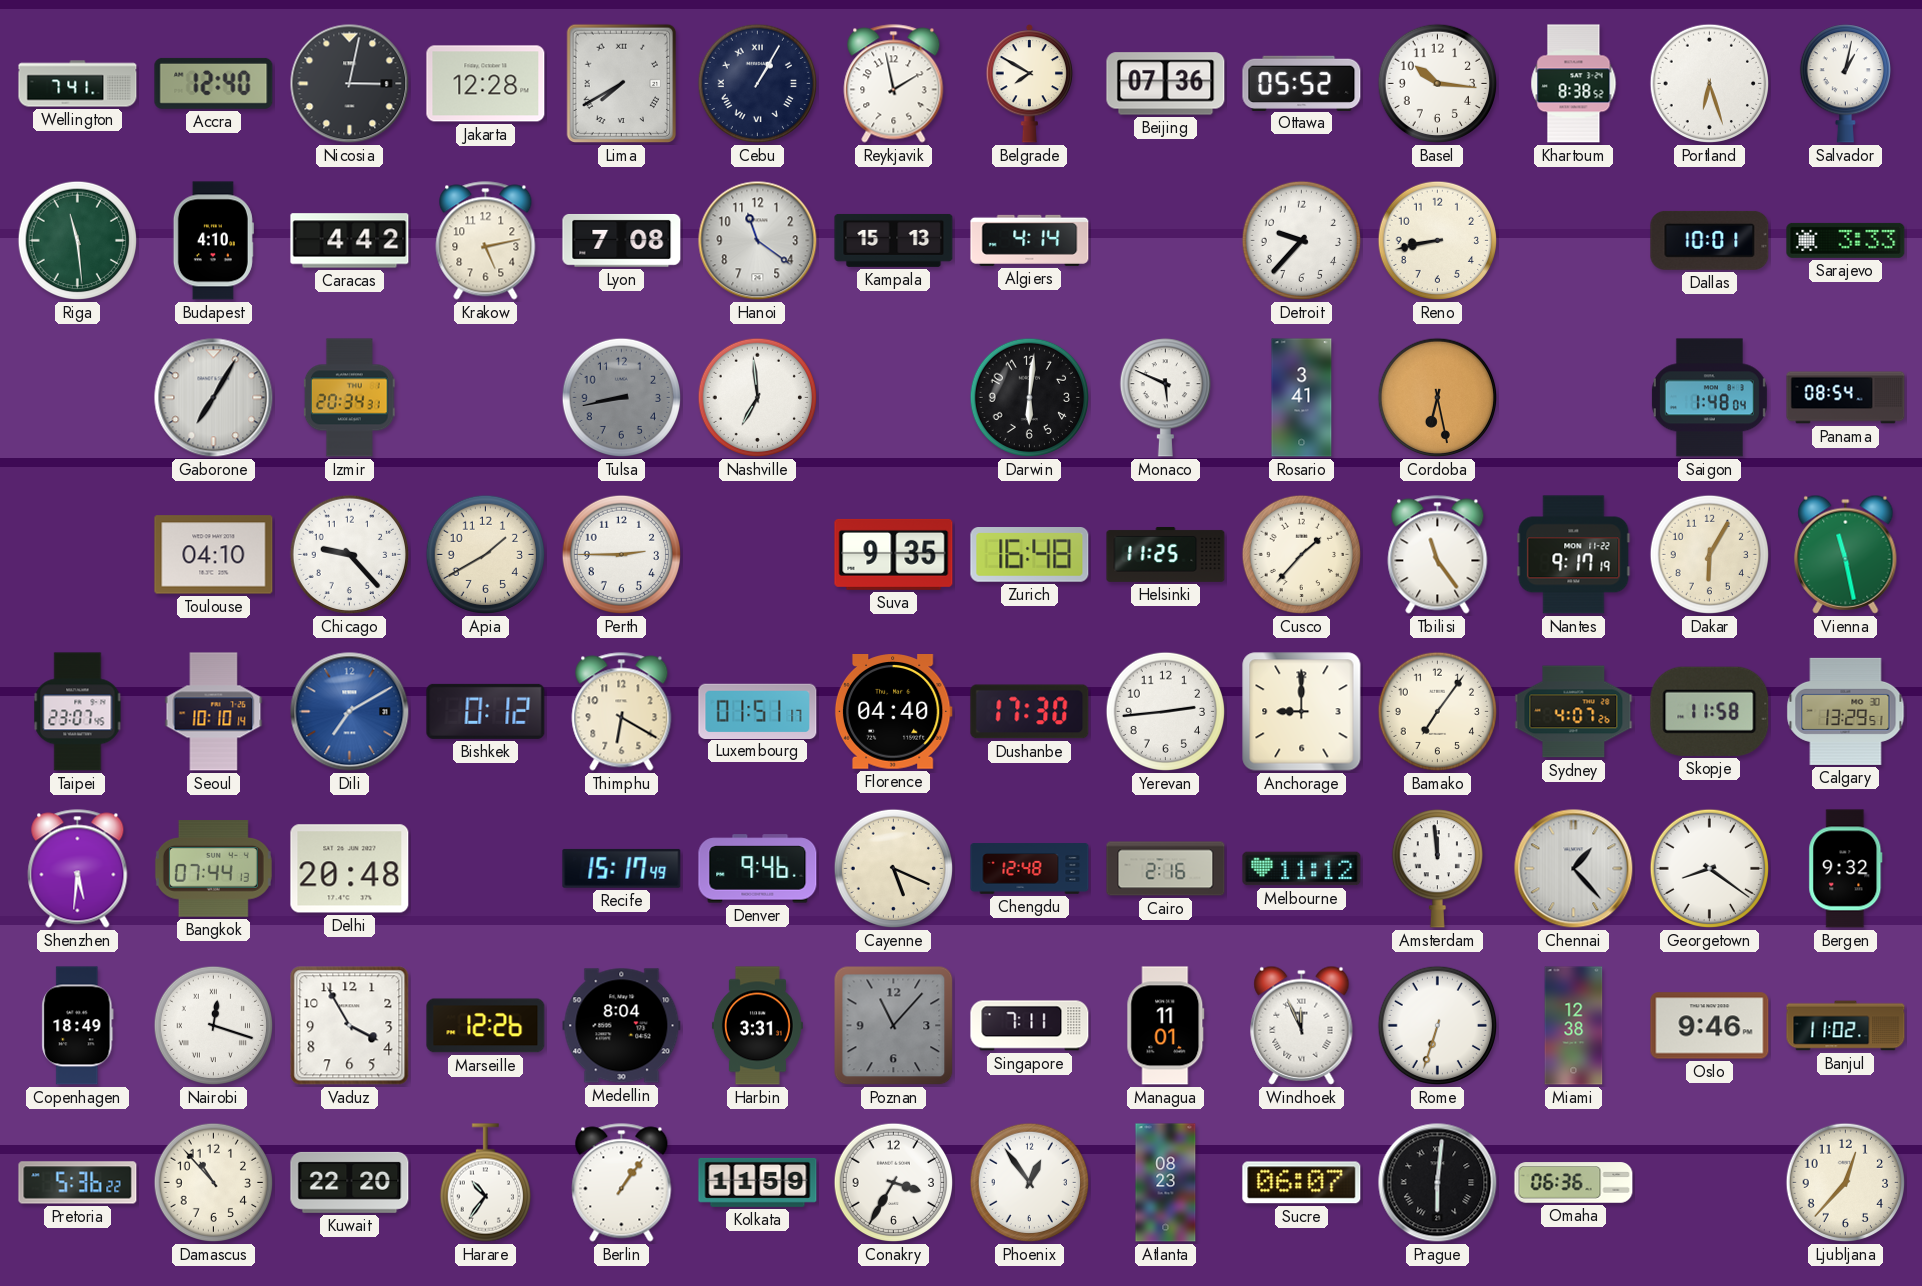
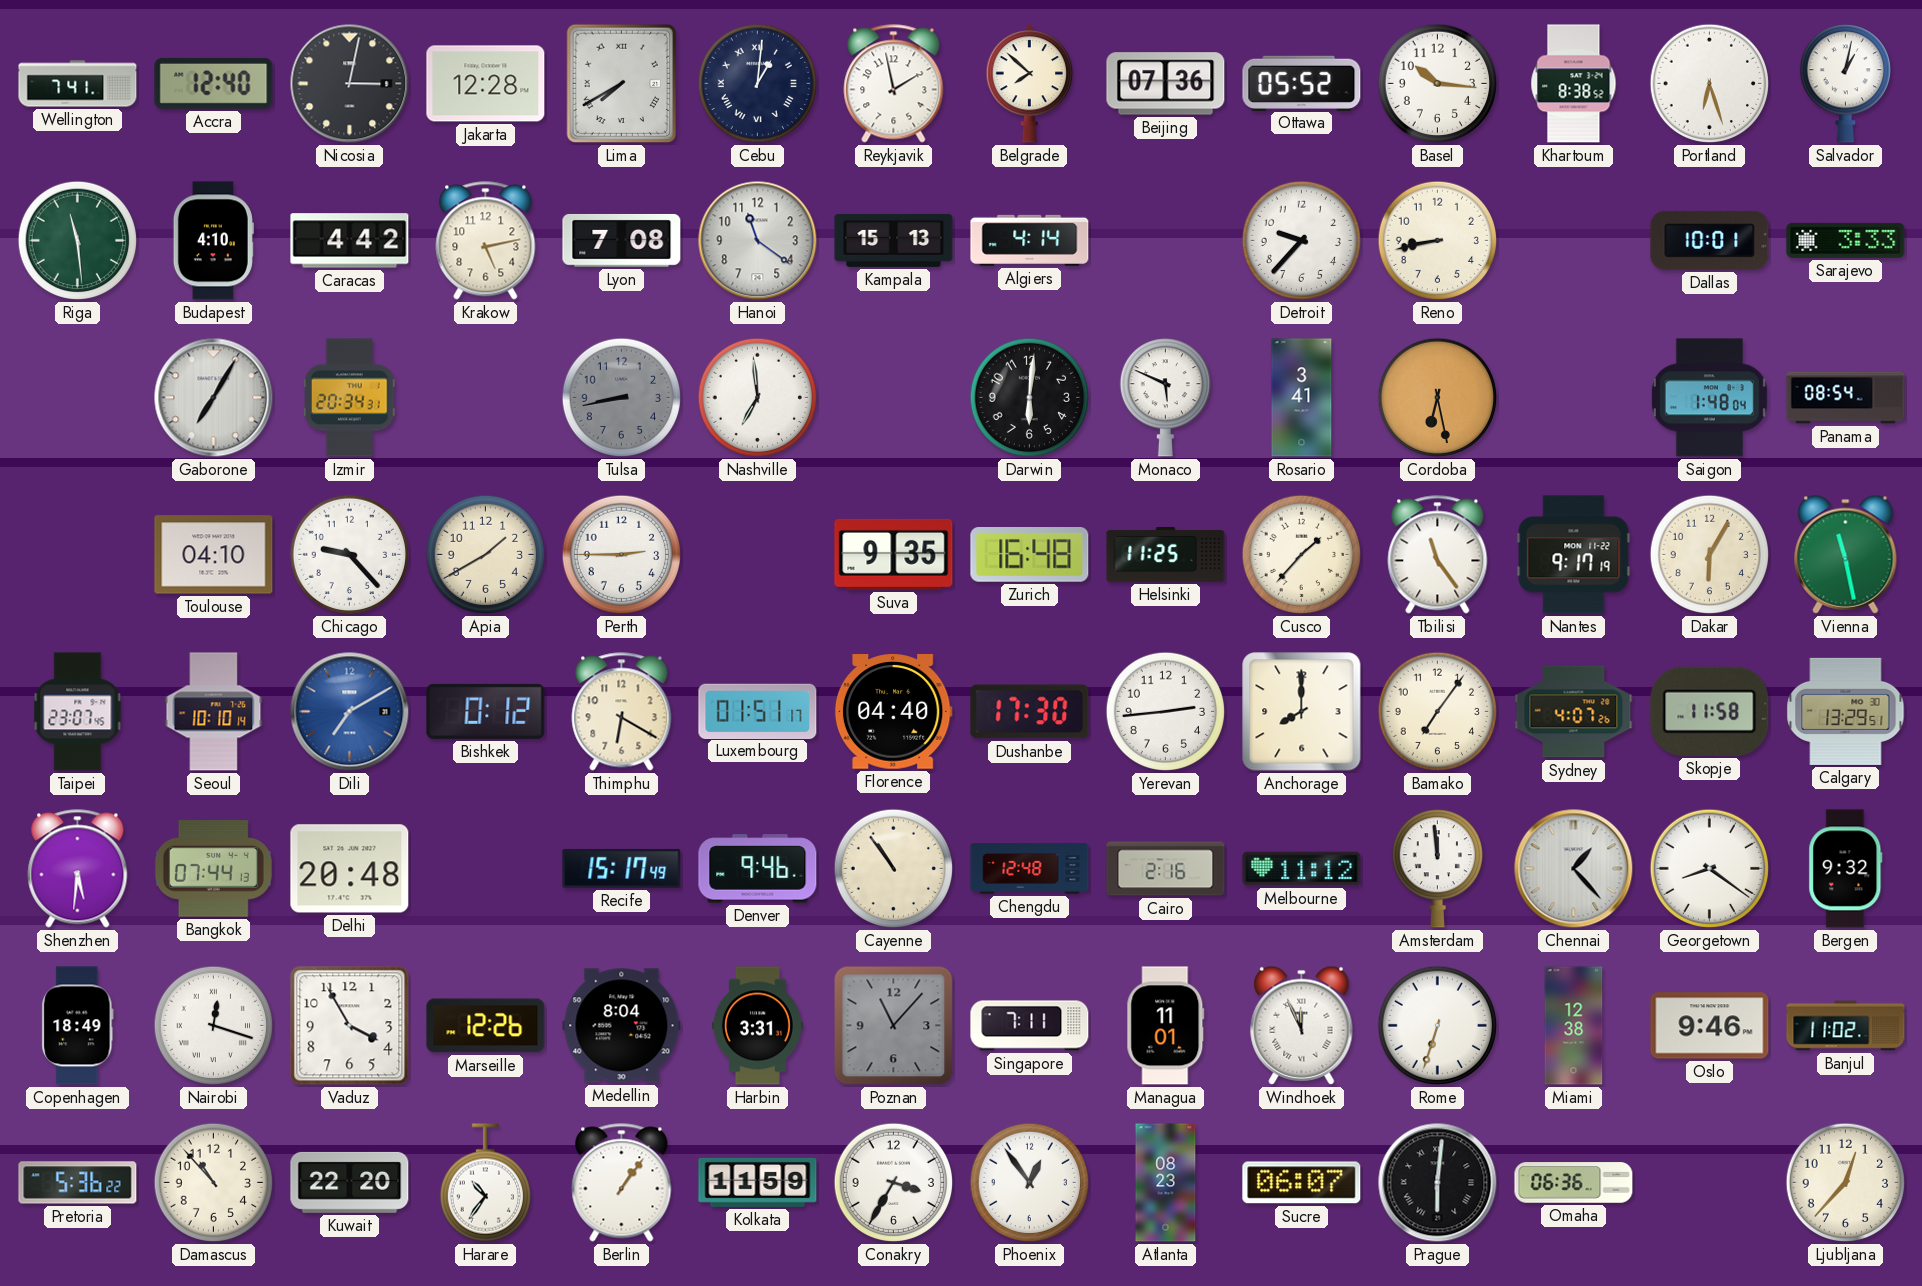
Cebu: 1:05 -> 1:01
Belgrade: 7:50 -> 7:52
Anchorage: 9:00 -> 8:00
Cayenne: 5:19 -> 10:54
